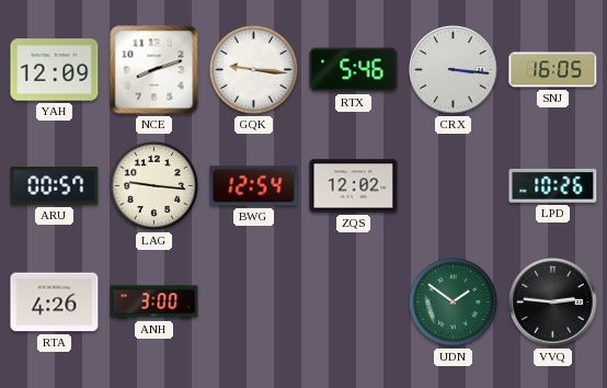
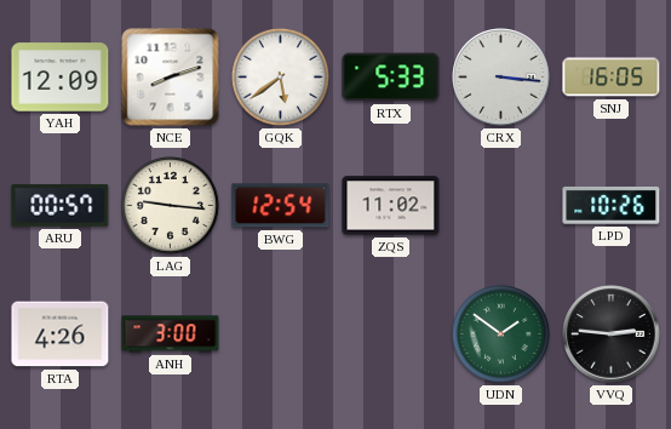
GQK: 9:16 -> 5:39
RTX: 5:46 -> 5:33
ZQS: 12:02 -> 11:02
